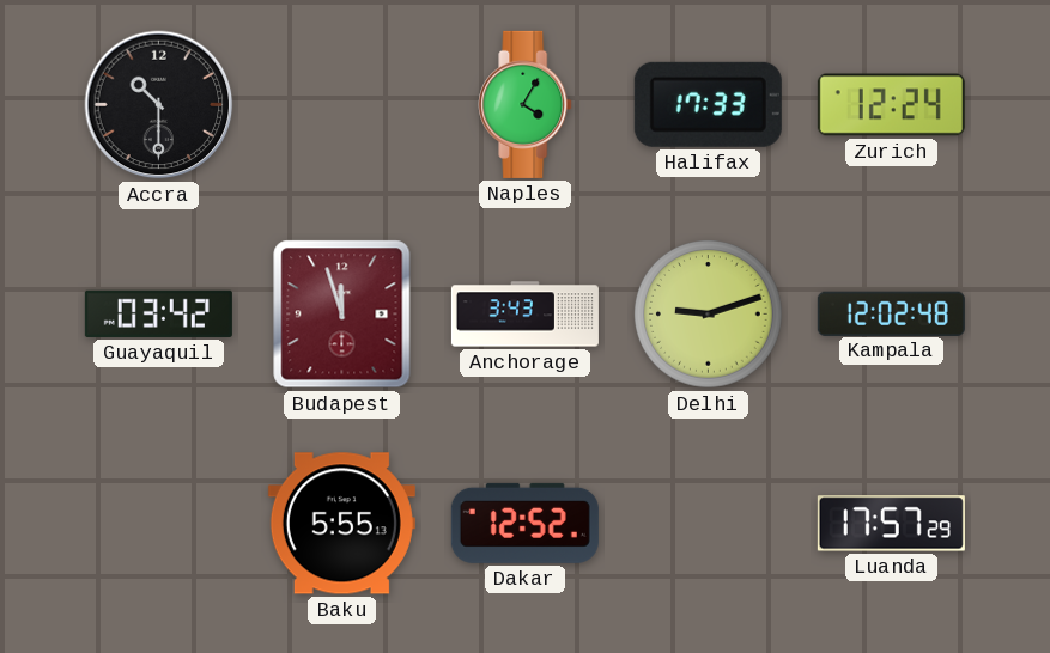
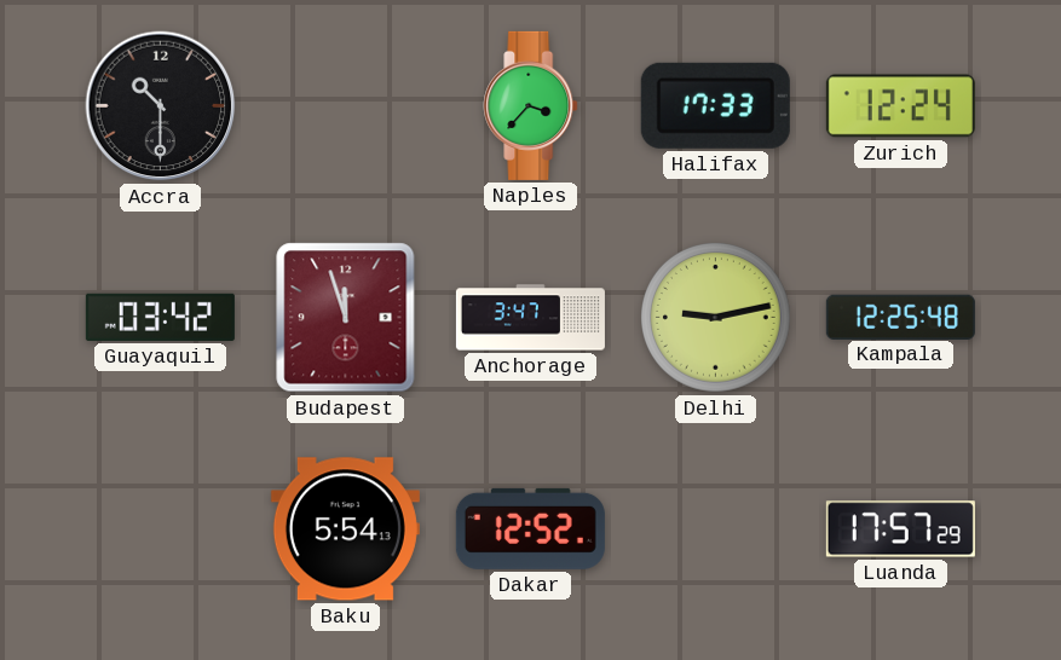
Naples: 4:05 -> 3:37
Anchorage: 3:43 -> 3:47
Delhi: 9:12 -> 9:13
Kampala: 12:02 -> 12:25
Baku: 5:55 -> 5:54
